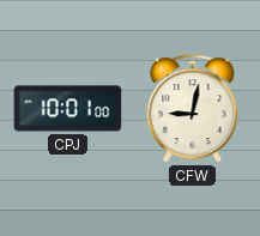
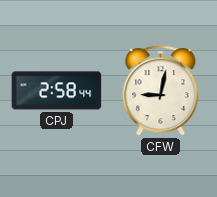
CPJ: 10:01 -> 2:58
